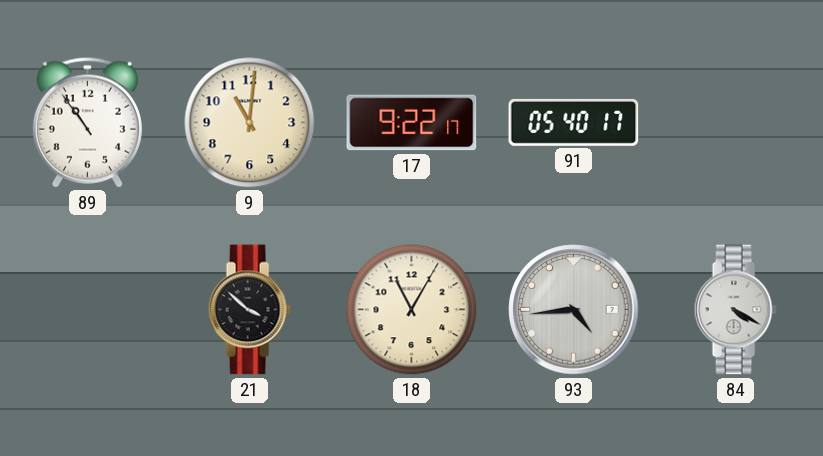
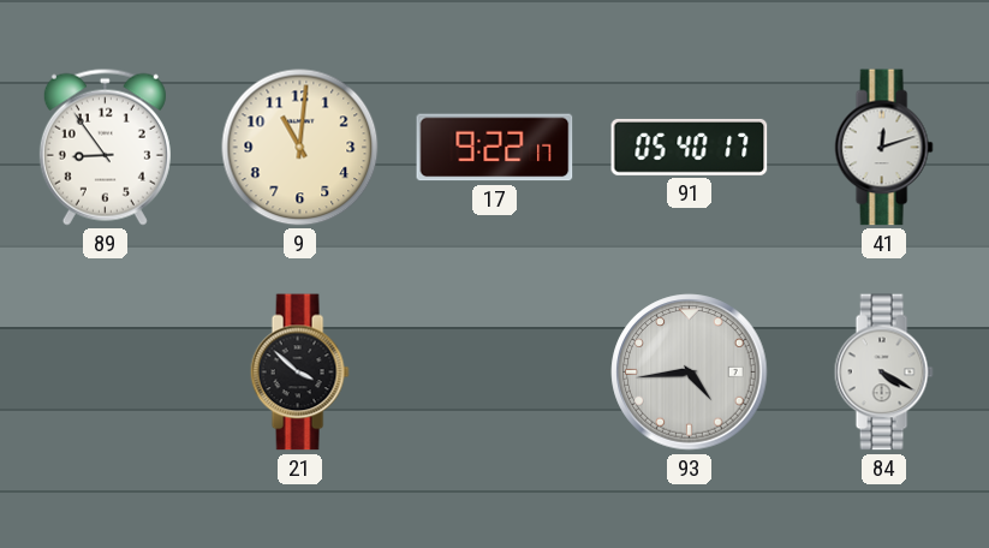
89: 10:54 -> 8:54
41: none -> 12:12
18: 11:05 -> none
